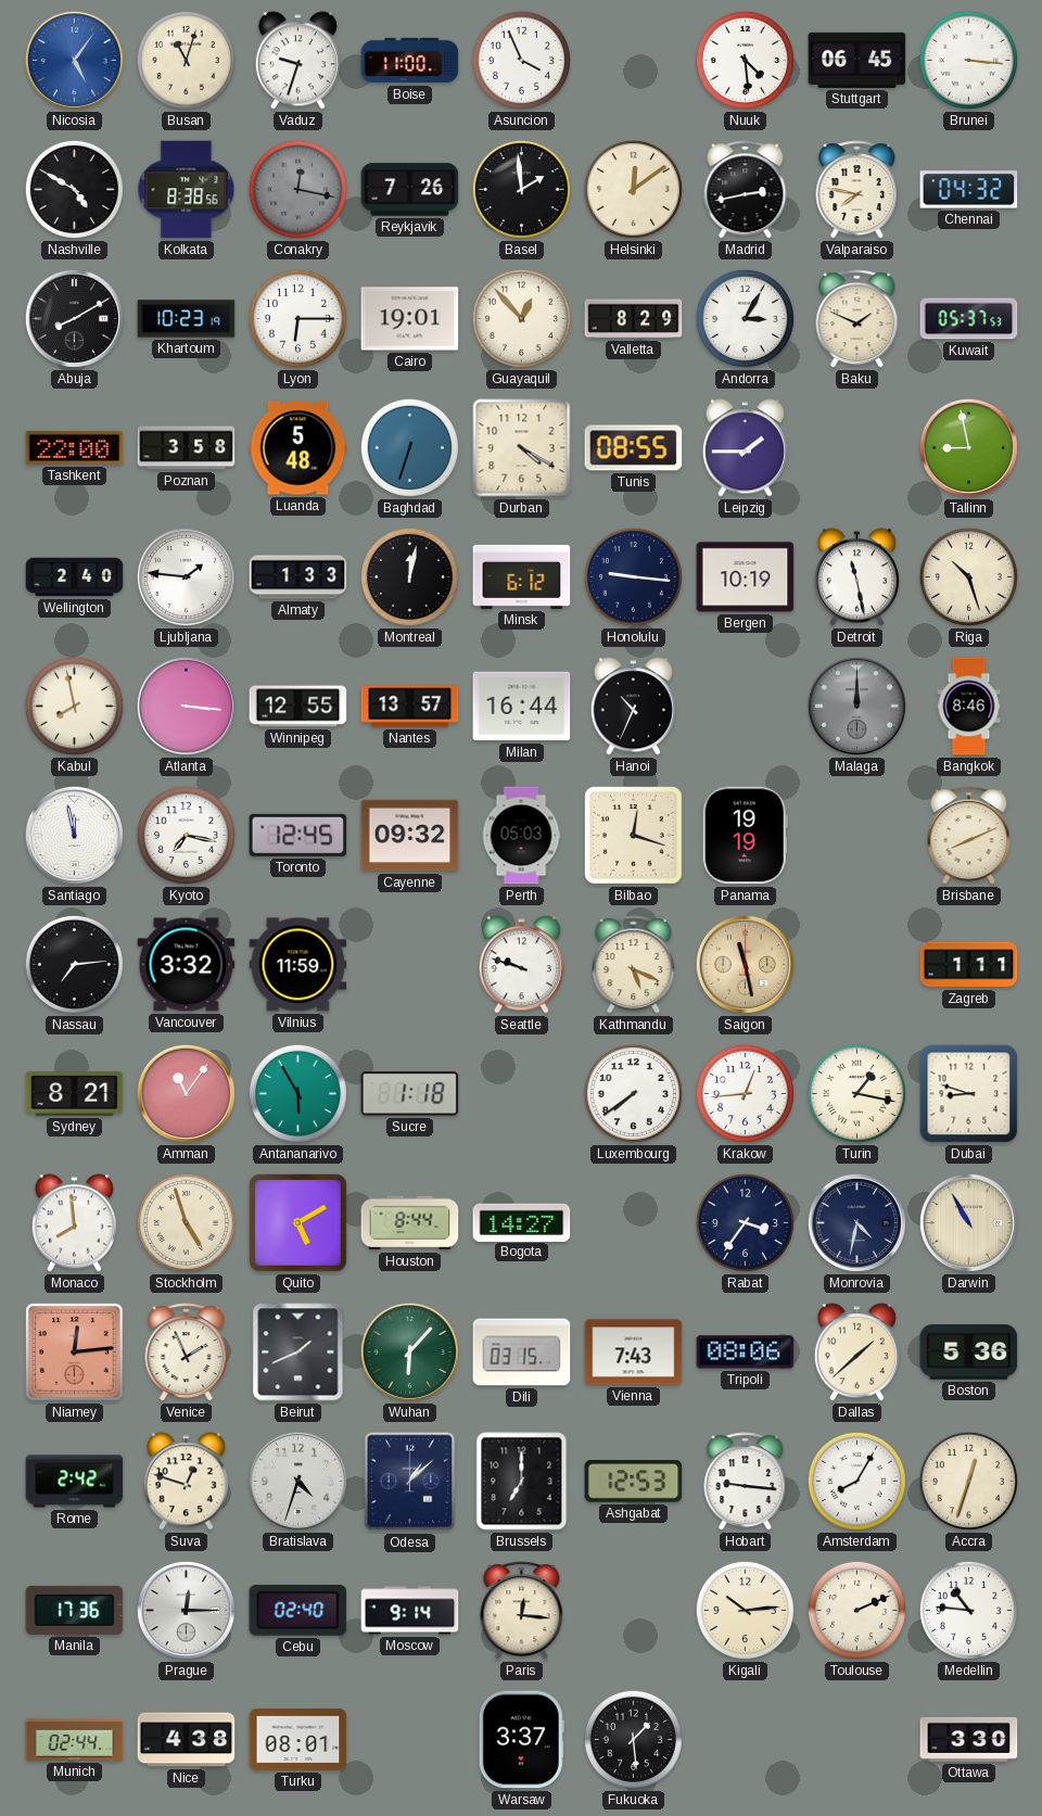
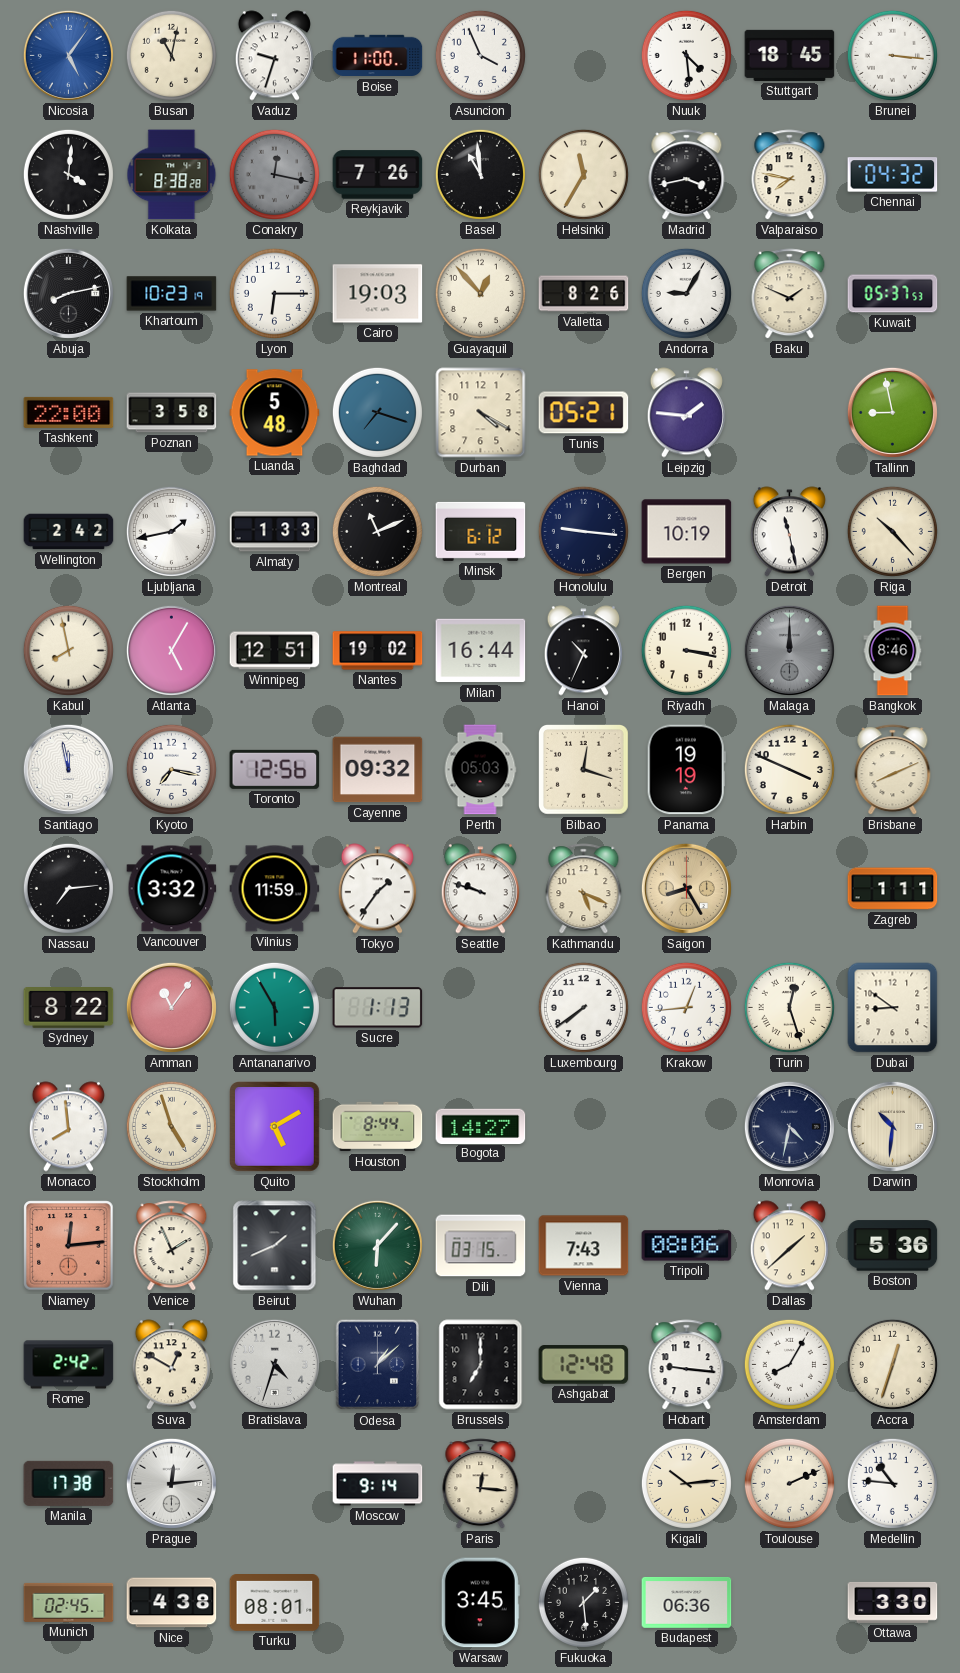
Busan: 11:03 -> 11:02
Stuttgart: 06:45 -> 18:45
Nashville: 4:50 -> 4:01
Kolkata: 8:38:56 -> 8:38:28
Basel: 1:59 -> 10:59
Helsinki: 12:09 -> 11:35
Madrid: 2:43 -> 3:43
Abuja: 8:10 -> 8:13
Cairo: 19:01 -> 19:03
Valletta: 8:29 -> 8:26
Andorra: 3:05 -> 9:05
Baghdad: 6:33 -> 7:18
Tunis: 08:55 -> 05:21
Leipzig: 1:45 -> 1:46
Wellington: 2:40 -> 2:42
Ljubljana: 1:46 -> 1:43
Montreal: 12:02 -> 11:11
Riga: 10:27 -> 10:23
Atlanta: 3:16 -> 5:05
Winnipeg: 12:55 -> 12:51
Nantes: 13:57 -> 19:02
Riyadh: none -> 3:17
Toronto: 12:45 -> 12:56
Harbin: none -> 3:49
Tokyo: none -> 1:36
Saigon: 11:28 -> 8:25
Sydney: 8:21 -> 8:22
Sucre: 1:18 -> 1:13
Turin: 1:17 -> 12:27
Dubai: 8:48 -> 8:51
Rabat: 3:36 -> none
Darwin: 10:55 -> 10:31
Suva: 12:48 -> 12:50
Ashgabat: 12:53 -> 12:48
Manila: 17:36 -> 17:38
Prague: 12:15 -> 12:14
Cebu: 02:40 -> none
Munich: 02:44 -> 02:45
Warsaw: 3:37 -> 3:45
Budapest: none -> 06:36
